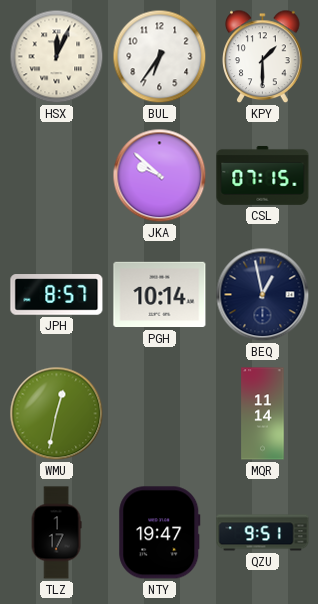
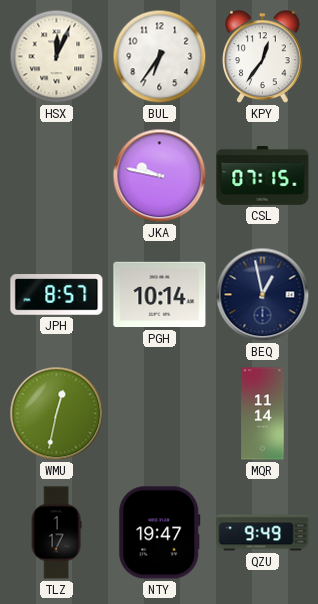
KPY: 1:30 -> 12:36
JKA: 9:52 -> 9:47
QZU: 9:51 -> 9:49
